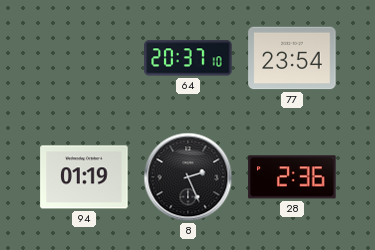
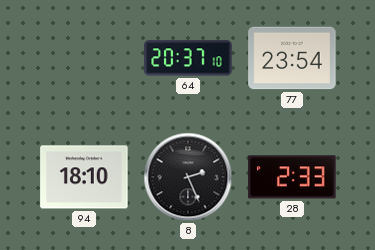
94: 01:19 -> 18:10
28: 2:36 -> 2:33
